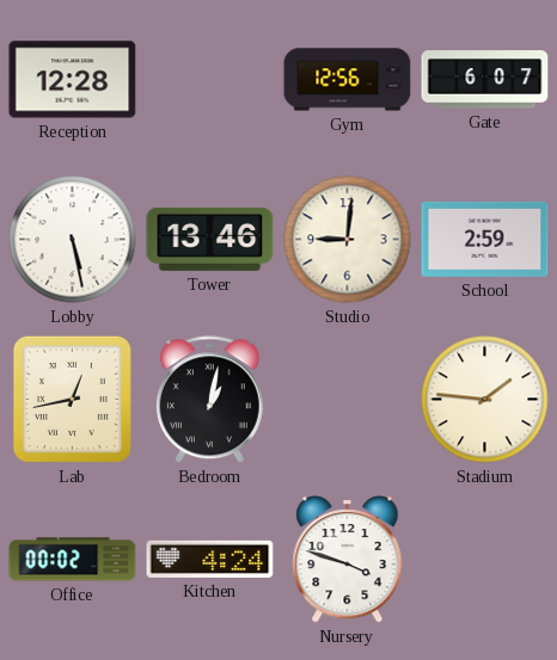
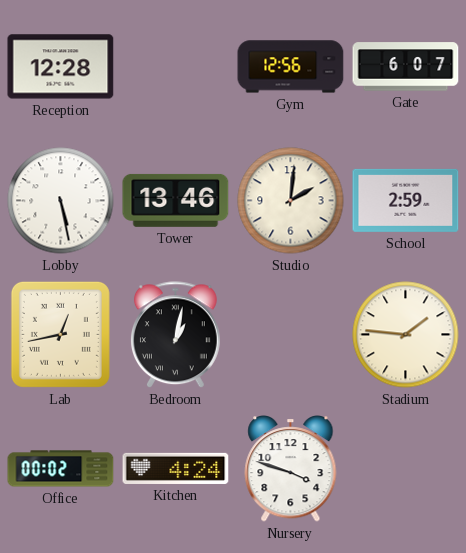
Studio: 9:01 -> 2:01
